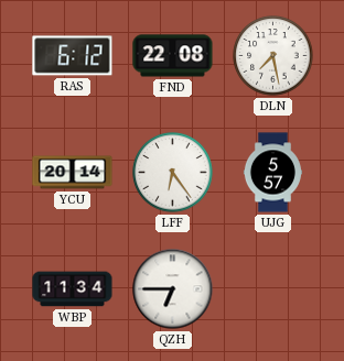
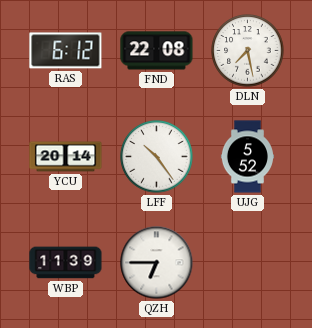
LFF: 6:24 -> 10:24
UJG: 5:57 -> 5:52
WBP: 11:34 -> 11:39
